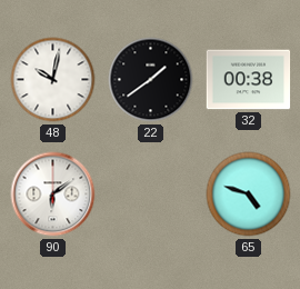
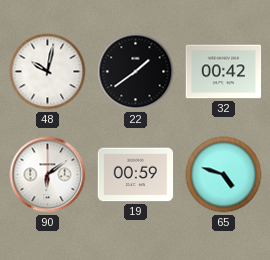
32: 00:38 -> 00:42
19: none -> 00:59
